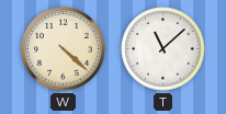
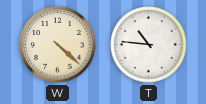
T: 11:08 -> 10:46
